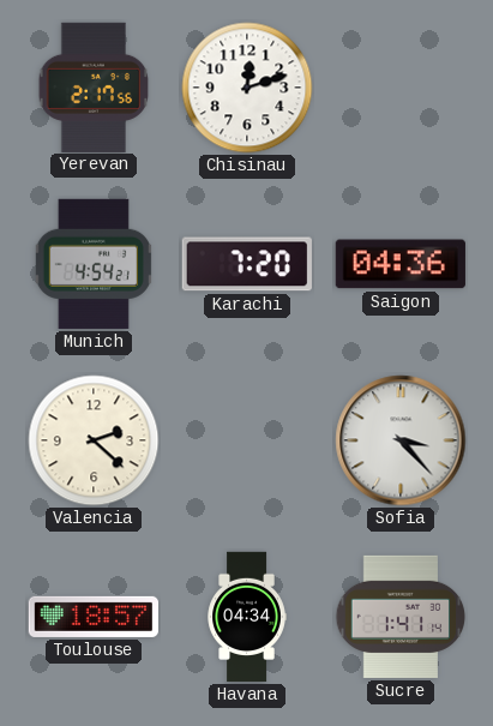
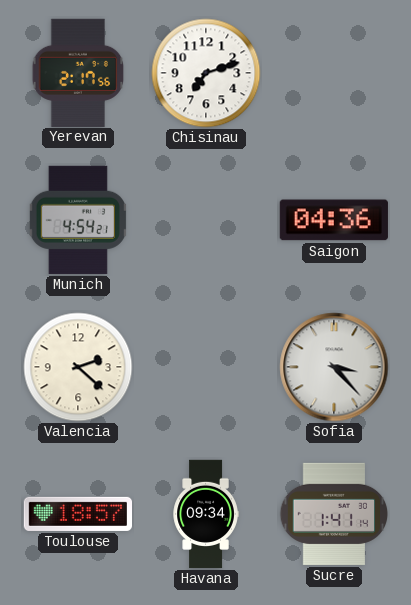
Chisinau: 12:12 -> 7:12
Karachi: 7:20 -> none
Havana: 04:34 -> 09:34
